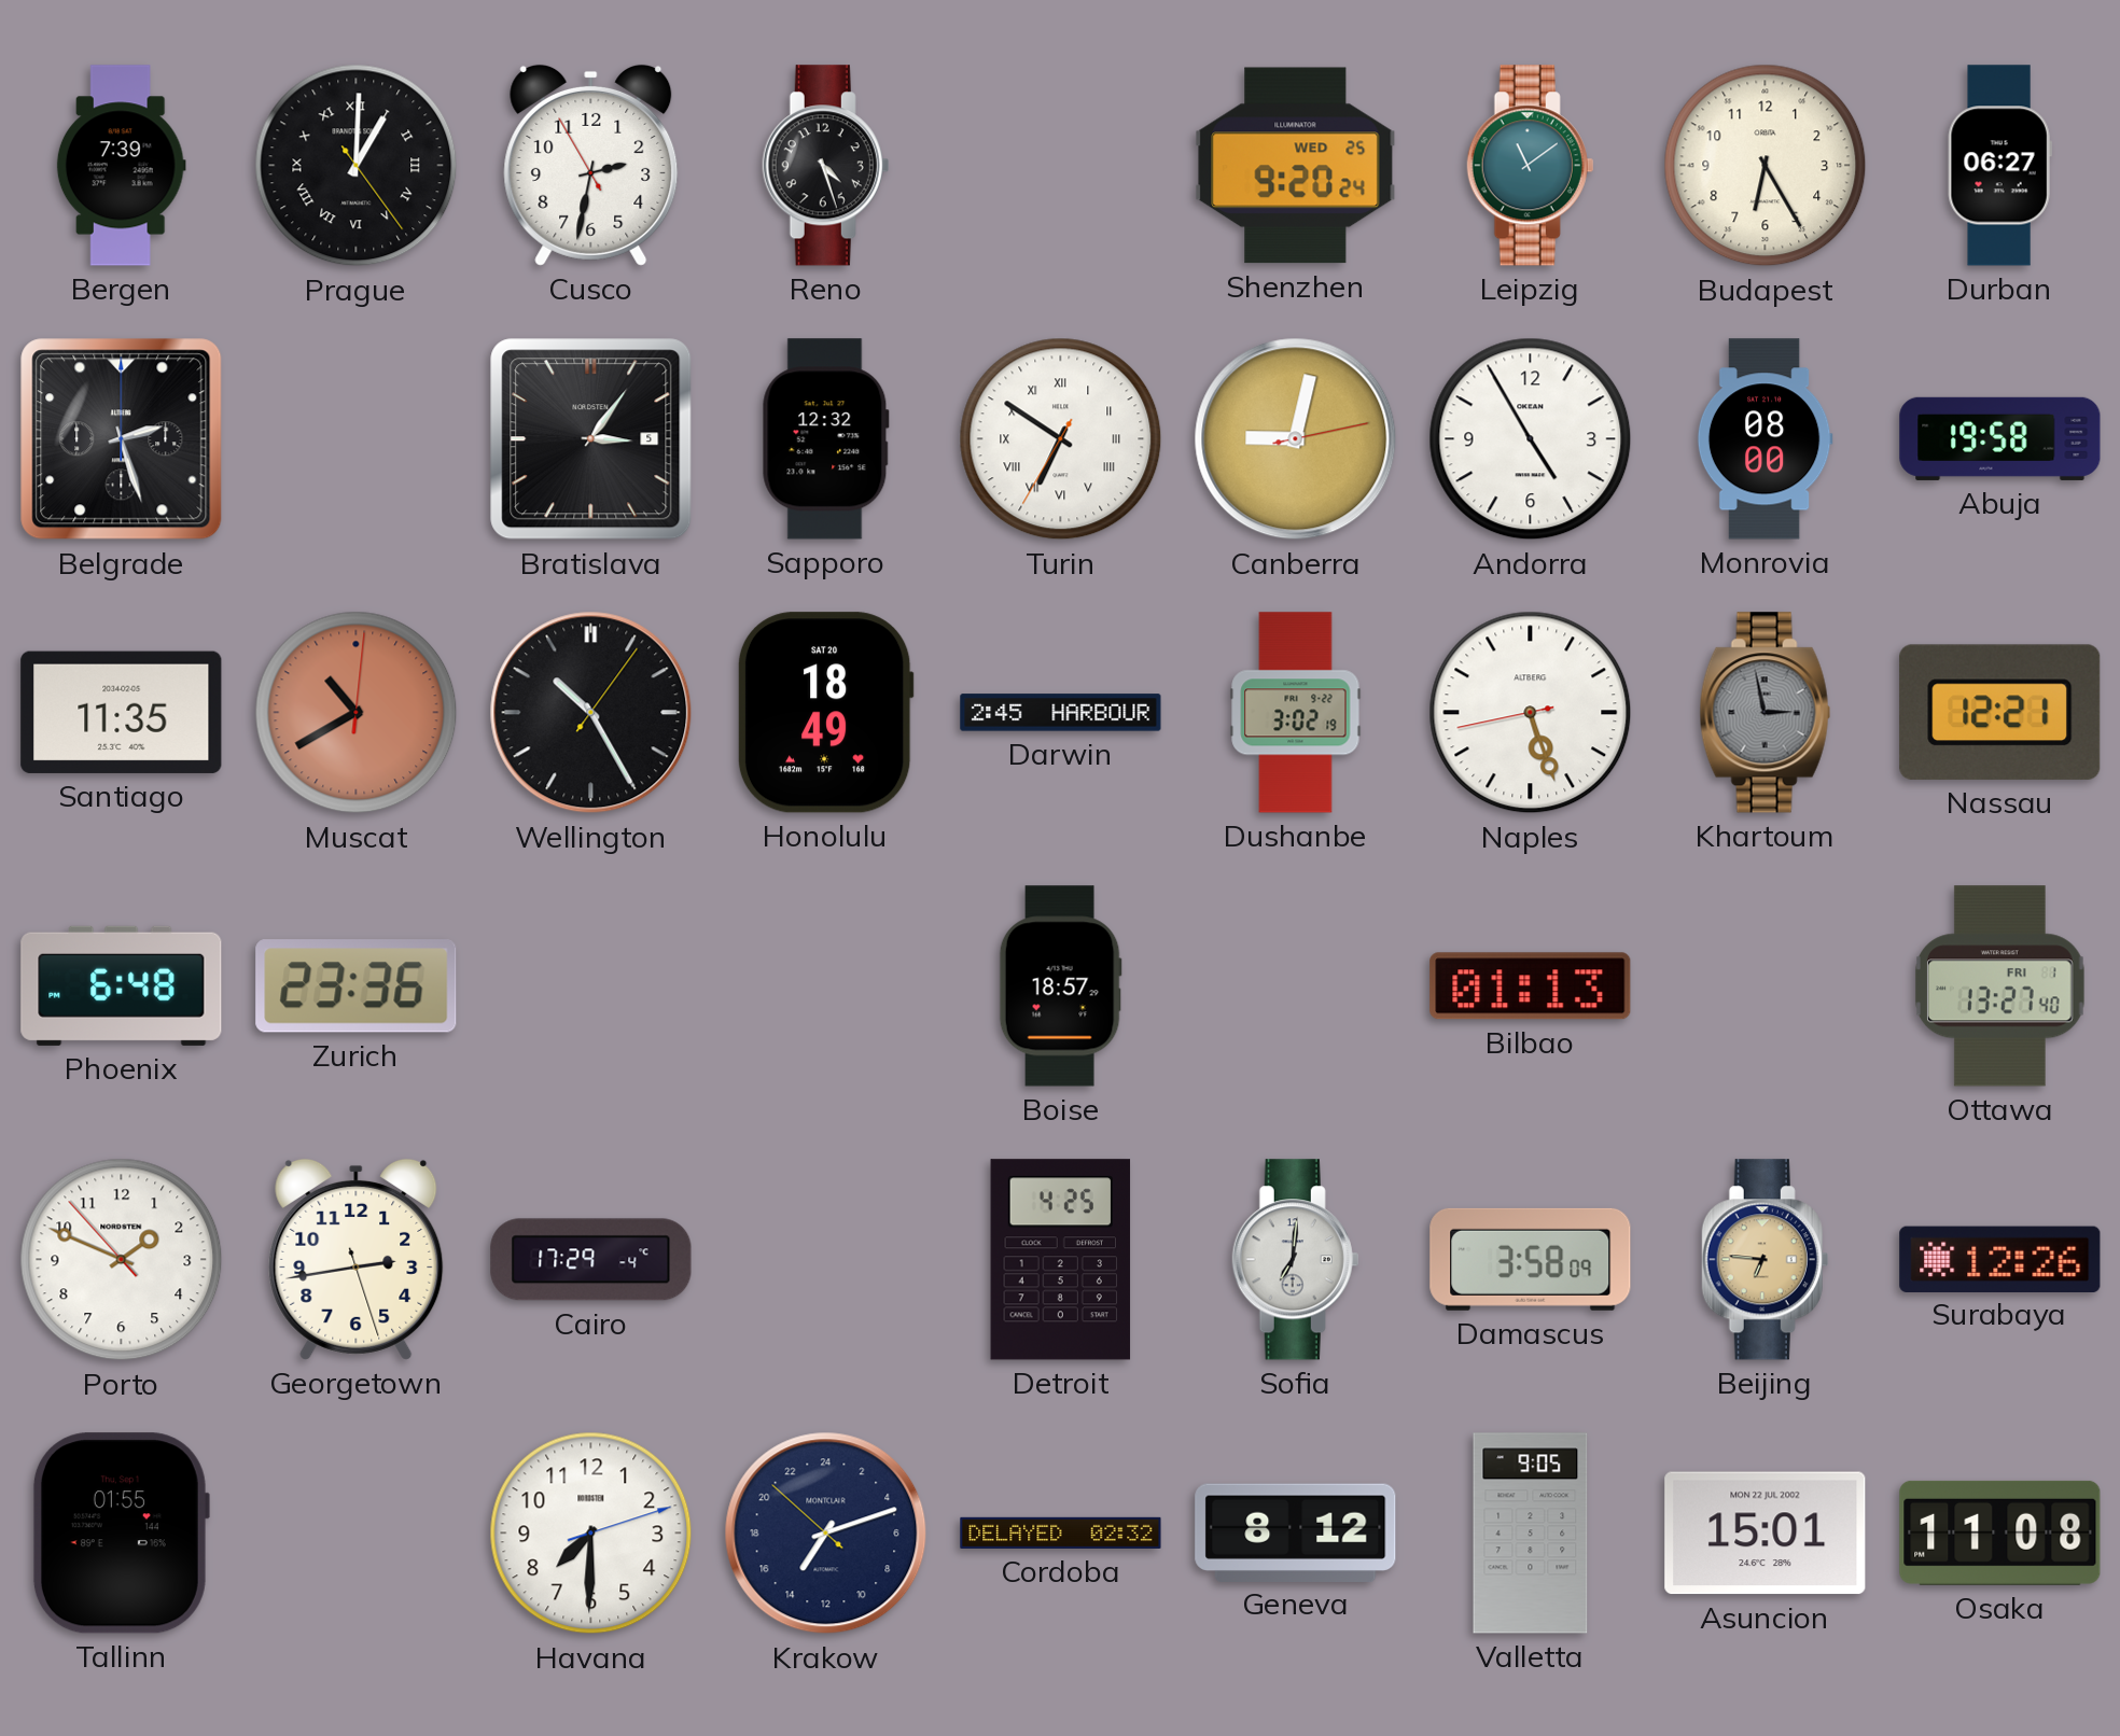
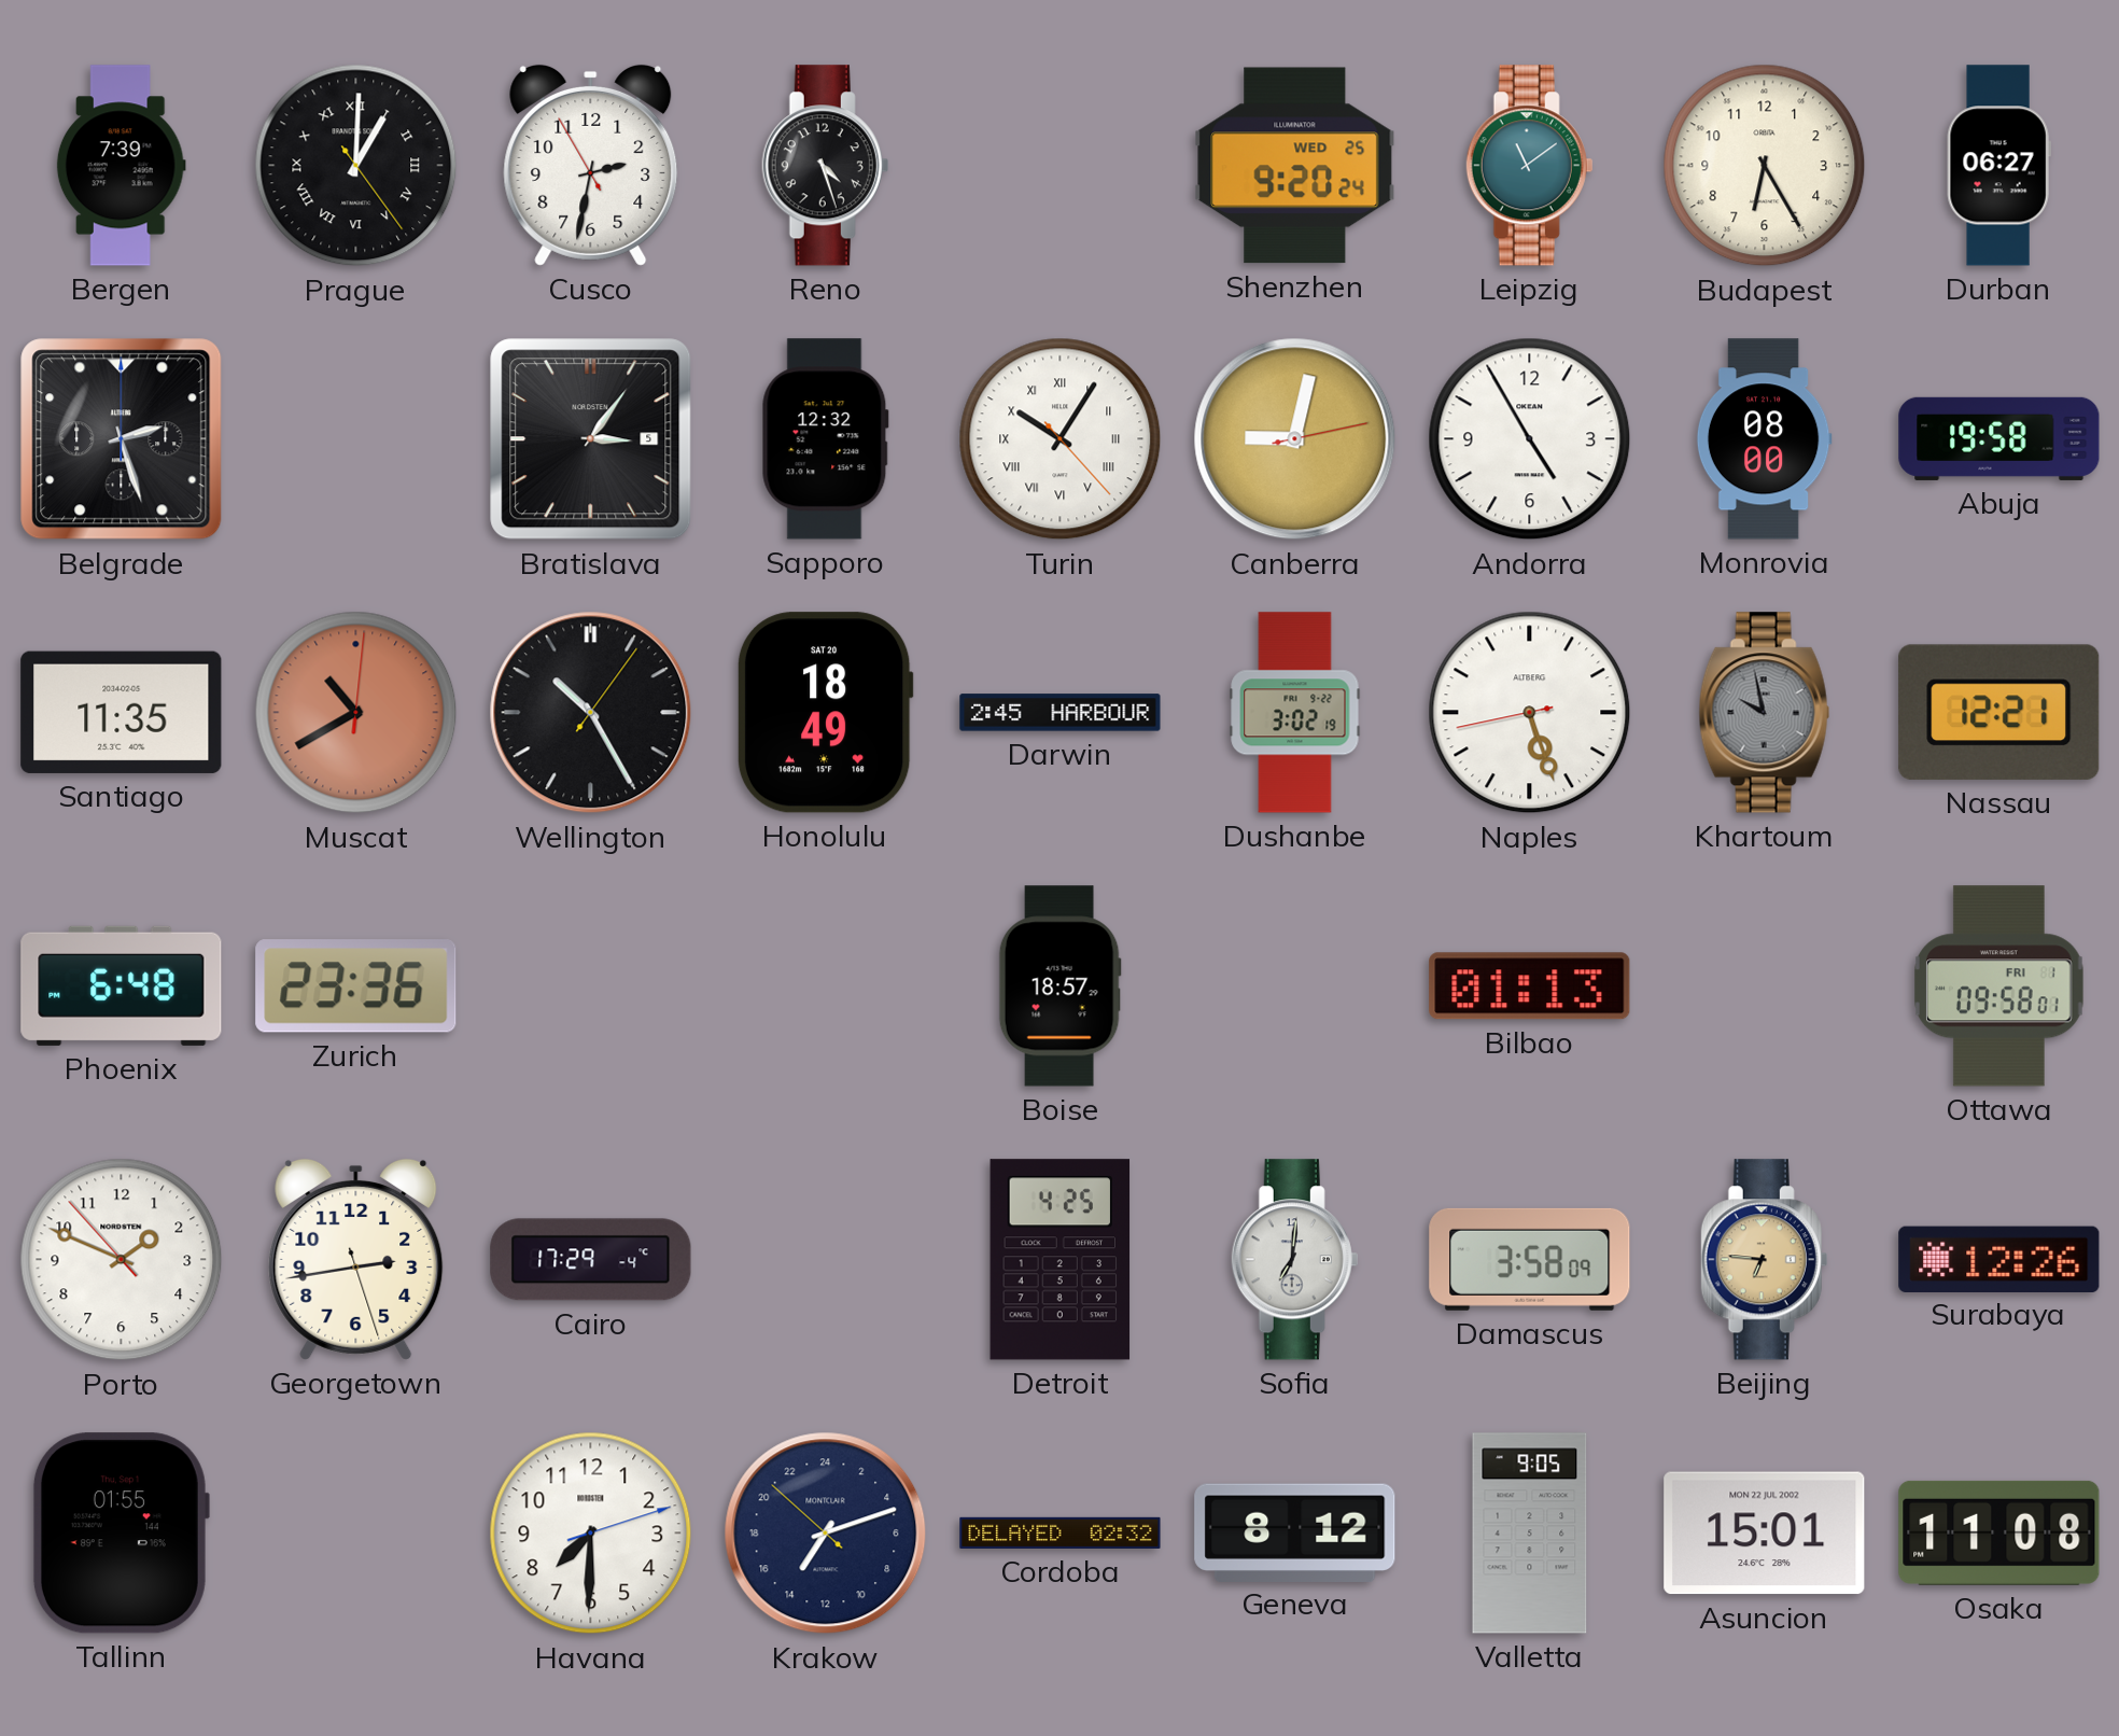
Turin: 6:50 -> 10:05
Khartoum: 2:58 -> 9:58
Ottawa: 13:27 -> 09:58
